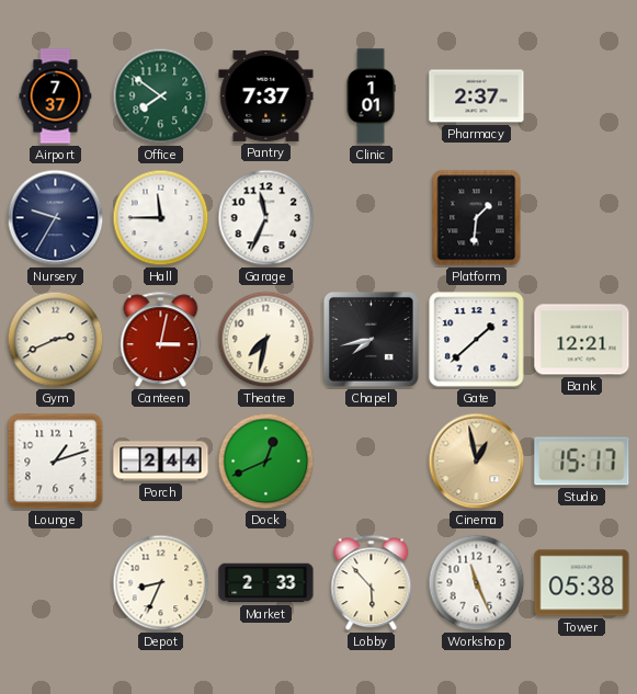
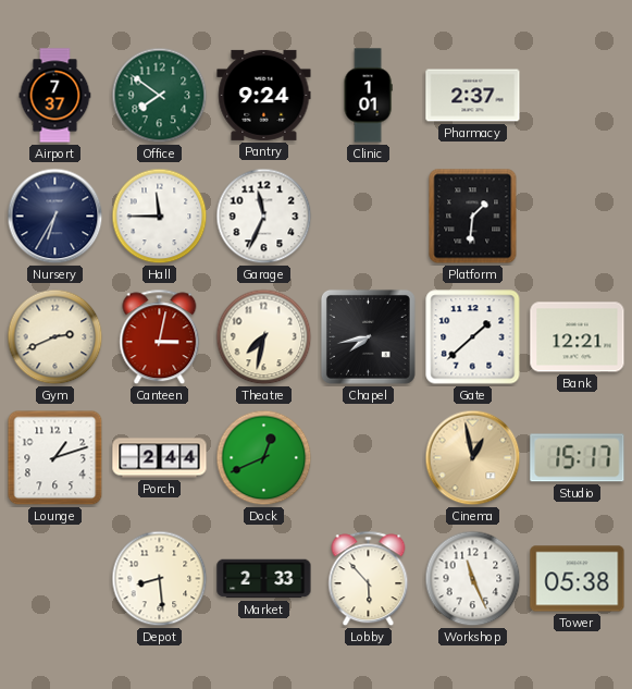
Pantry: 7:37 -> 9:24
Nursery: 9:35 -> 6:35
Depot: 8:34 -> 8:29
